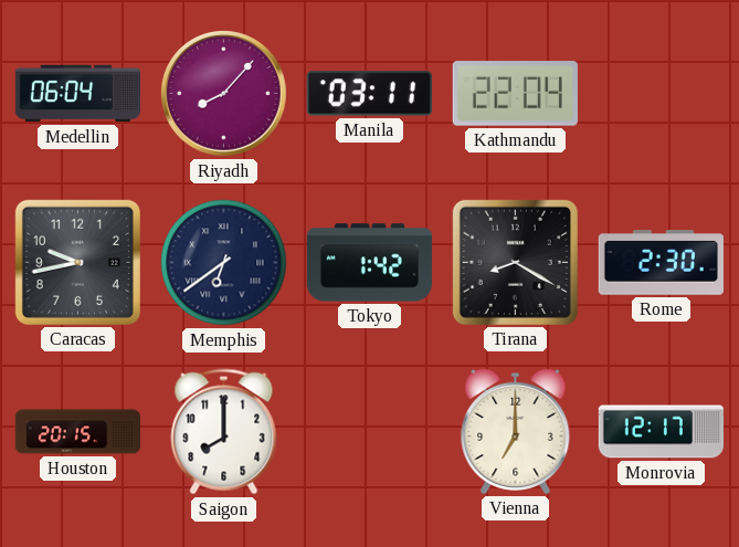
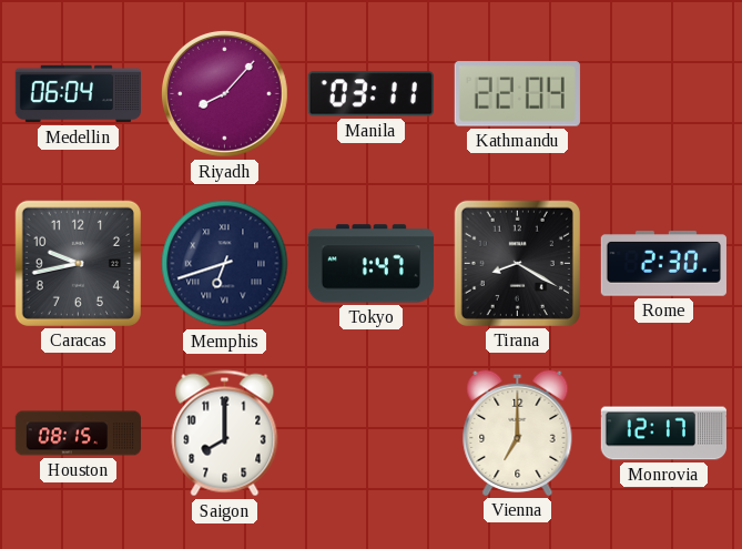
Memphis: 6:39 -> 6:42
Tokyo: 1:42 -> 1:47
Houston: 20:15 -> 08:15
